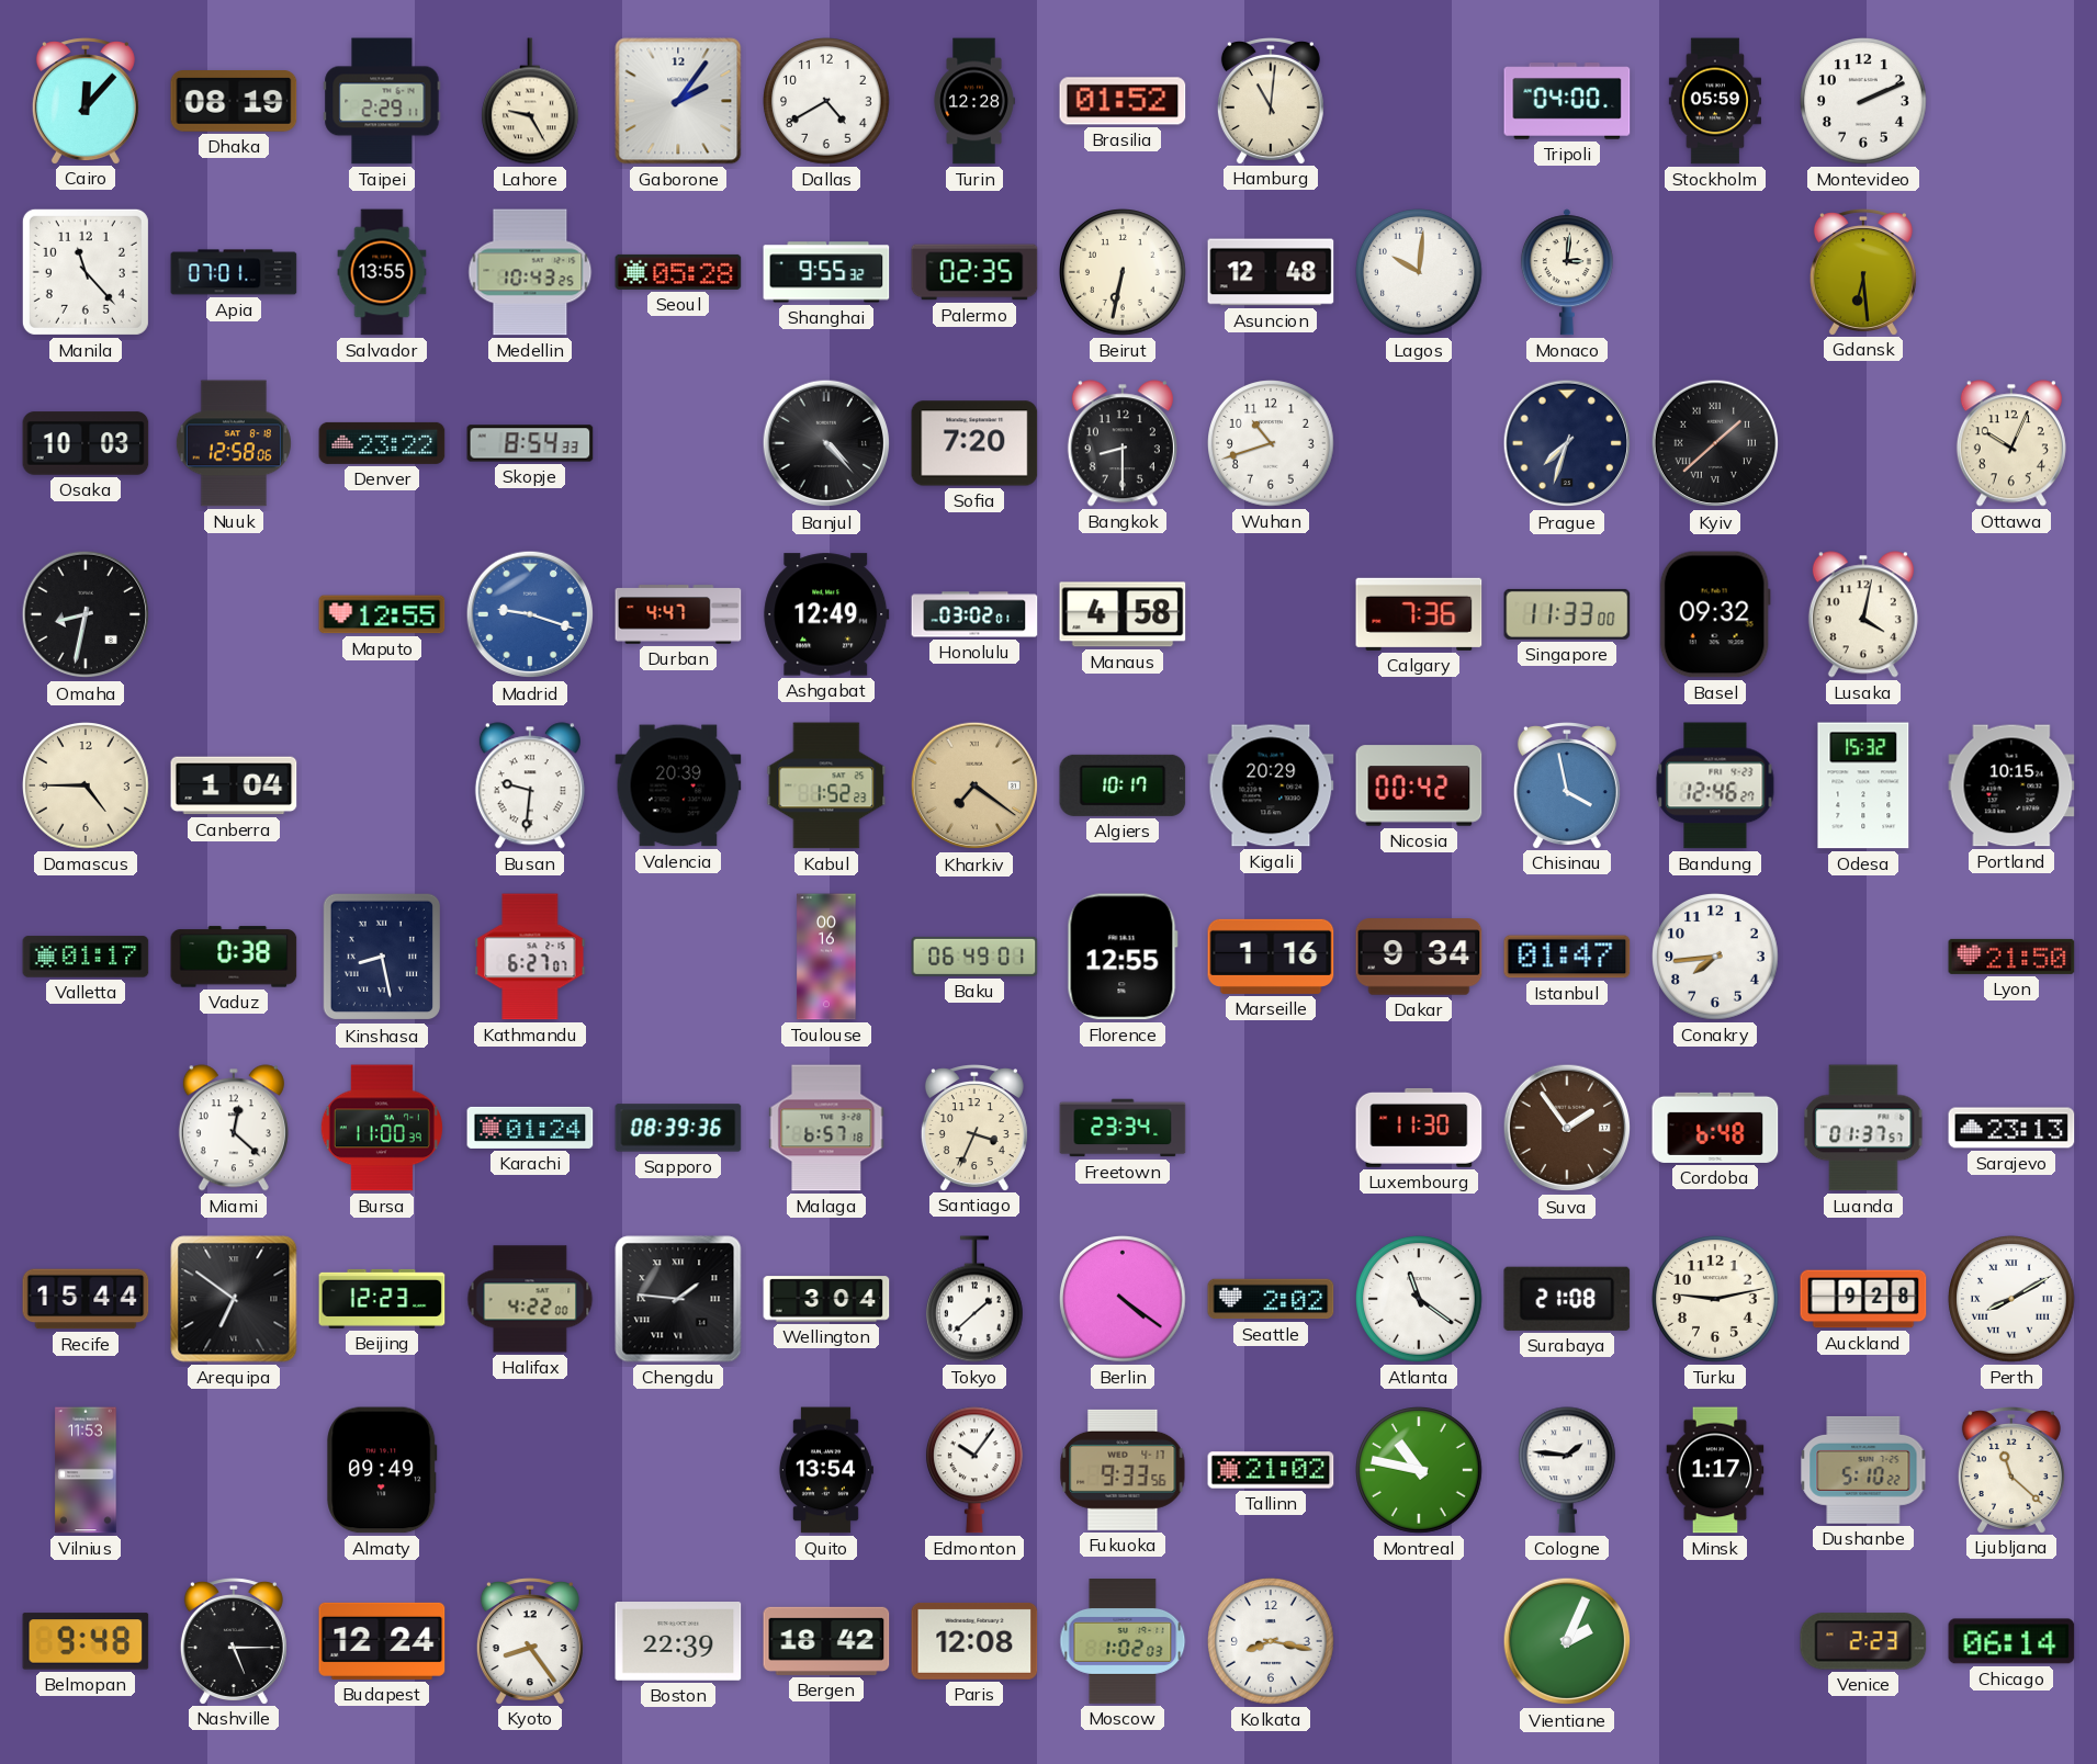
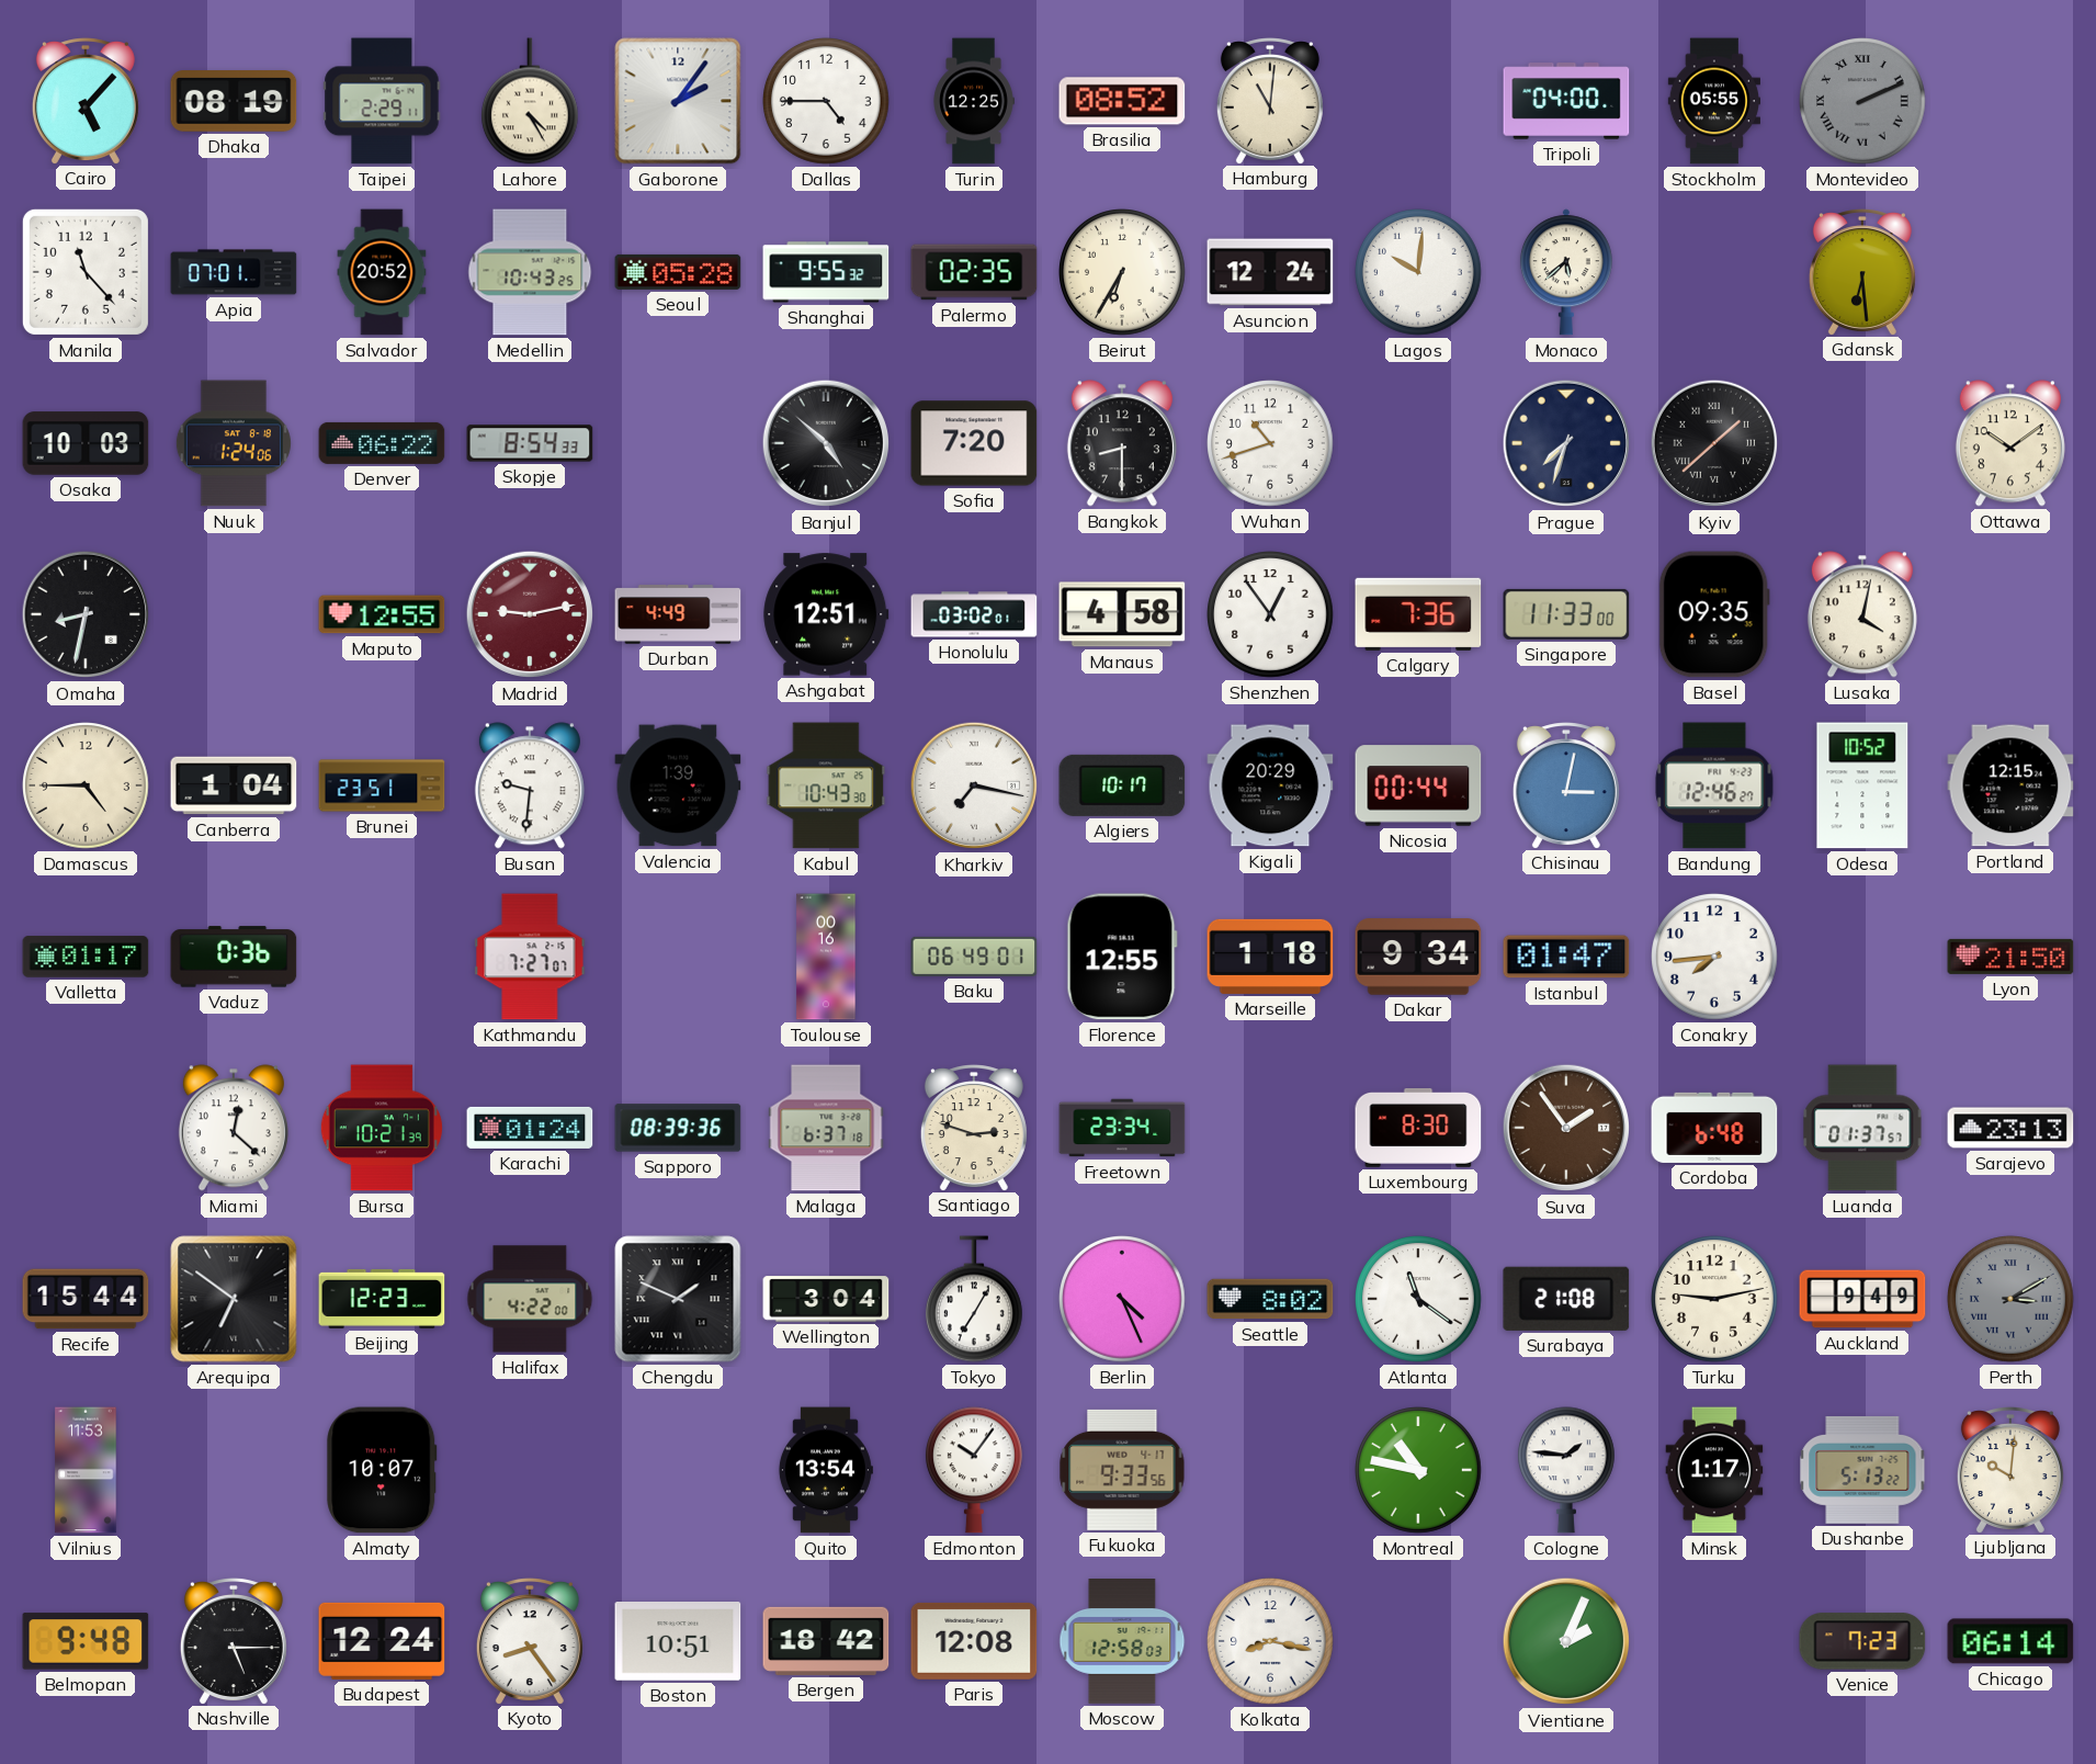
Cairo: 12:07 -> 5:07
Lahore: 9:25 -> 4:25
Dallas: 4:40 -> 4:45
Turin: 12:28 -> 12:25
Brasilia: 01:52 -> 08:52
Stockholm: 05:59 -> 05:55
Montevideo dial: white -> grey
Montevideo numerals: Arabic -> Roman
Salvador: 13:55 -> 20:52
Beirut: 6:32 -> 6:35
Asuncion: 12:48 -> 12:24
Monaco: 3:01 -> 5:38
Nuuk: 12:58 -> 1:24
Denver: 23:22 -> 06:22
Banjul: 4:23 -> 4:52
Ottawa: 10:04 -> 10:09
Madrid: 9:18 -> 9:13
Madrid dial: blue -> burgundy
Durban: 4:47 -> 4:49
Ashgabat: 12:49 -> 12:51
Shenzhen: none -> 12:54
Basel: 09:32 -> 09:35
Brunei: none -> 23:51
Valencia: 20:39 -> 1:39
Kabul: 1:52 -> 10:43
Kharkiv: 7:21 -> 7:17
Kharkiv dial: champagne -> white
Nicosia: 00:42 -> 00:44
Chisinau: 3:58 -> 3:02
Odesa: 15:32 -> 10:52
Portland: 10:15 -> 12:15
Vaduz: 0:38 -> 0:36
Kinshasa: 8:28 -> none
Kathmandu: 6:27 -> 7:27
Marseille: 1:16 -> 1:18
Bursa: 11:00 -> 10:21
Malaga: 6:57 -> 6:37
Santiago: 3:34 -> 2:48
Luxembourg: 11:30 -> 8:30
Chengdu: 1:46 -> 1:49
Tokyo: 1:38 -> 7:05
Berlin: 4:21 -> 4:26
Seattle: 2:02 -> 8:02
Auckland: 9:28 -> 9:49
Perth: 8:10 -> 3:10
Perth dial: white -> grey
Almaty: 09:49 -> 10:07
Tallinn: 21:02 -> none
Dushanbe: 5:10 -> 5:13
Ljubljana: 11:22 -> 10:01
Boston: 22:39 -> 10:51
Moscow: 1:02 -> 12:58
Venice: 2:23 -> 7:23
